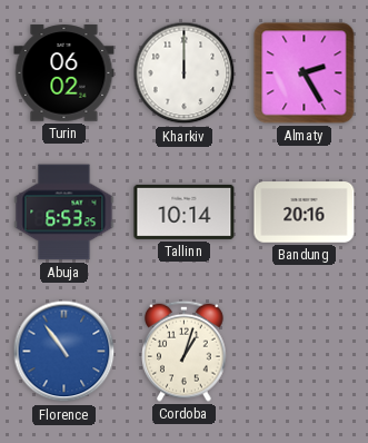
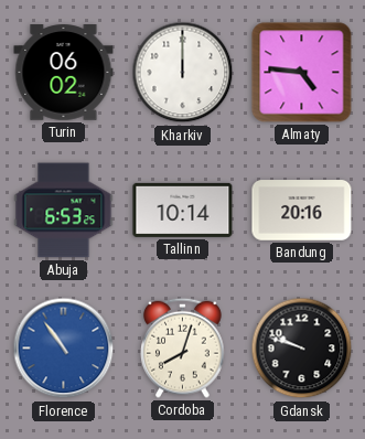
Almaty: 2:25 -> 4:46
Cordoba: 1:03 -> 8:03
Gdansk: none -> 9:48
